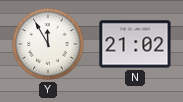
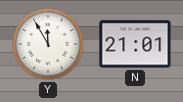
N: 21:02 -> 21:01
